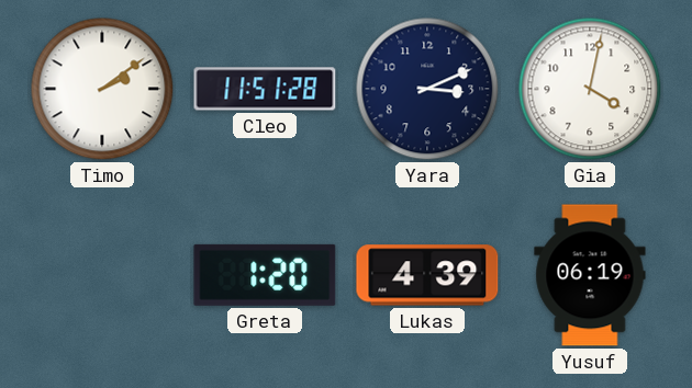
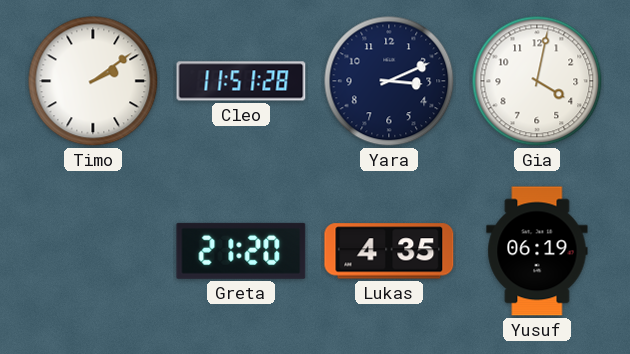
Greta: 1:20 -> 21:20
Lukas: 4:39 -> 4:35
